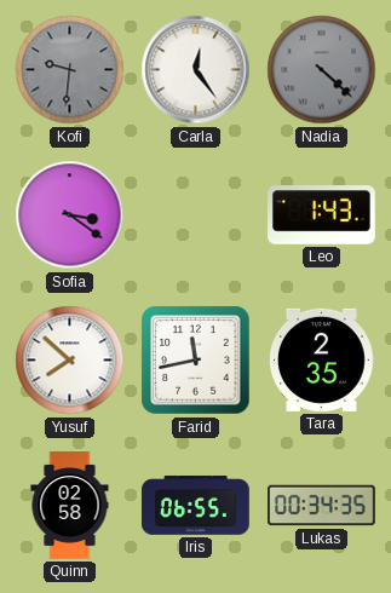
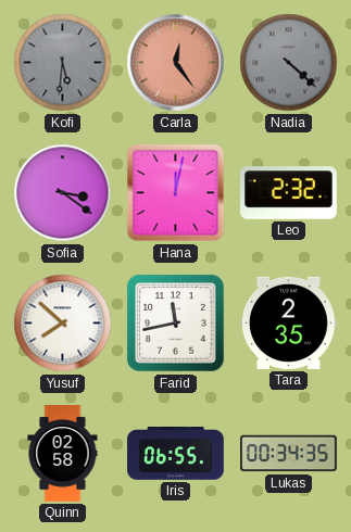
Kofi: 9:31 -> 5:31
Carla dial: white -> salmon
Hana: none -> 12:02
Leo: 1:43 -> 2:32
